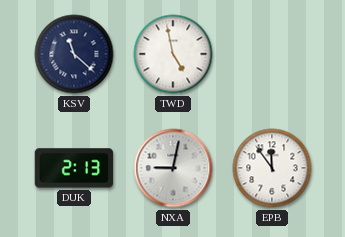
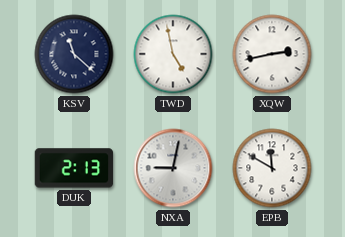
XQW: none -> 2:43
EPB: 11:54 -> 11:50
